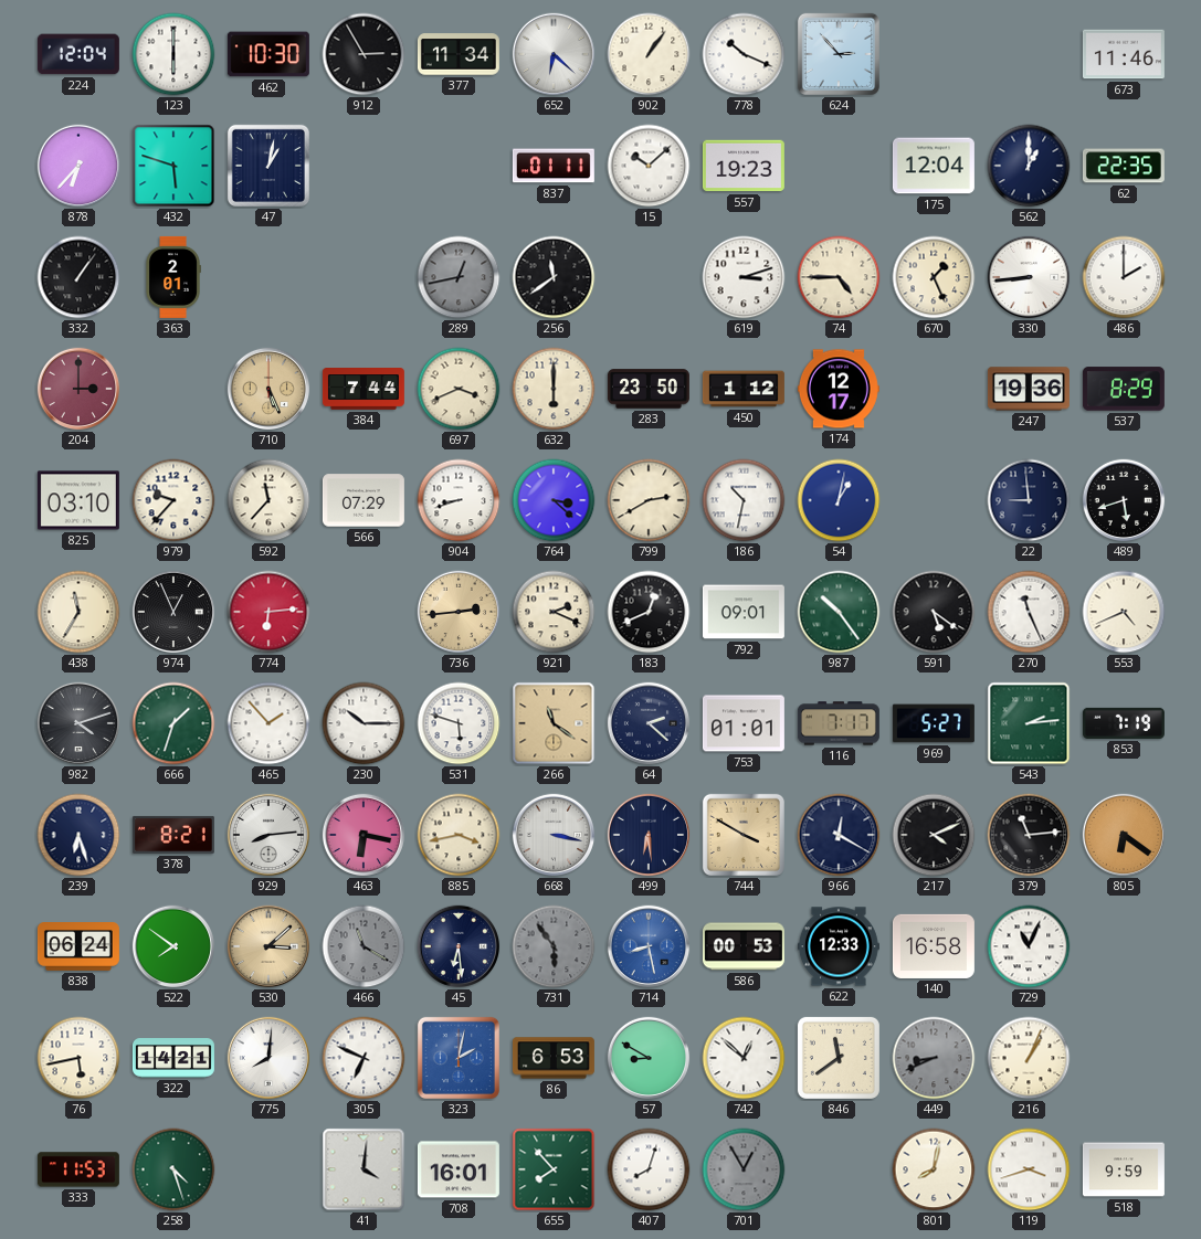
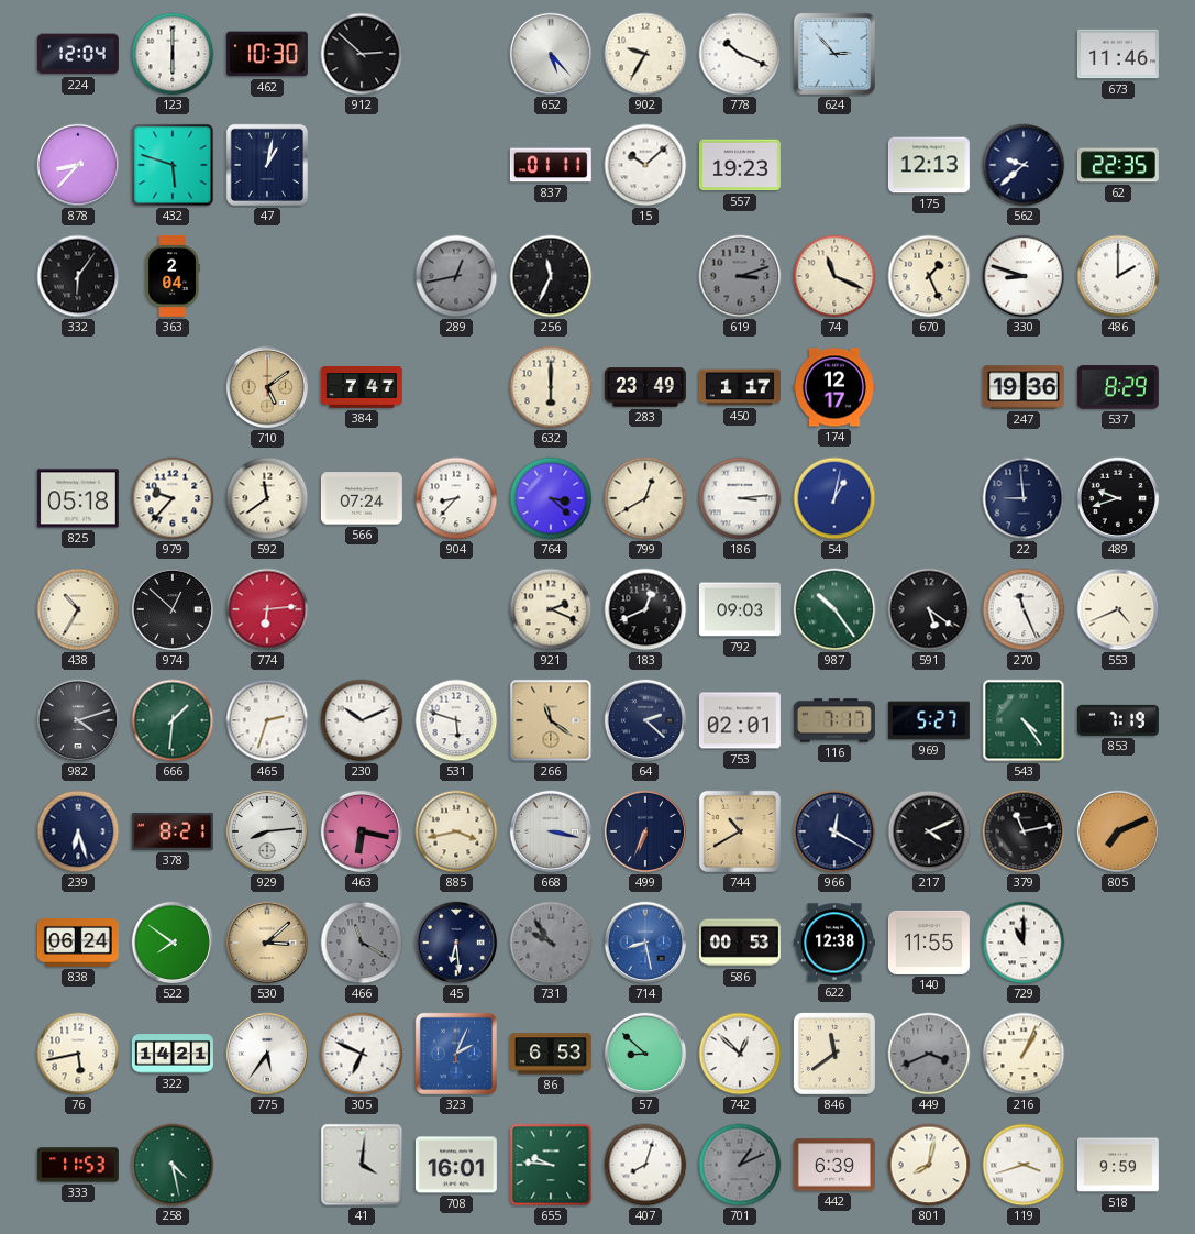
912: 2:55 -> 2:52
377: 11:34 -> none
652: 6:22 -> 5:23
902: 1:06 -> 9:35
878: 6:37 -> 8:37
175: 12:04 -> 12:13
562: 1:00 -> 9:38
332: 1:06 -> 6:06
363: 2:01 -> 2:04
256: 11:39 -> 11:34
619 dial: white -> grey
74: 4:45 -> 11:19
330: 8:44 -> 8:48
204: 3:00 -> none
710: 5:26 -> 5:09
384: 7:44 -> 7:47
697: 3:41 -> none
283: 23:50 -> 23:49
450: 1:12 -> 1:17
825: 03:10 -> 05:18
592: 11:37 -> 11:39
566: 07:29 -> 07:24
904: 8:42 -> 8:37
799: 2:40 -> 12:40
186: 10:32 -> 3:14
489: 5:42 -> 9:42
438: 11:35 -> 10:35
974: 12:56 -> 12:52
736: 2:44 -> none
792: 09:01 -> 09:03
666: 1:33 -> 1:31
465: 1:53 -> 2:33
230: 10:15 -> 10:11
753: 01:01 -> 02:01
543: 2:14 -> 4:24
499: 6:29 -> 6:34
744: 3:50 -> 10:40
379: 11:14 -> 11:13
805: 6:21 -> 7:11
731: 5:54 -> 9:54
622: 12:33 -> 12:38
140: 16:58 -> 11:55
729: 11:04 -> 11:00
775: 8:01 -> 5:36
323: 2:02 -> 2:04
57: 8:50 -> 8:52
449: 8:41 -> 3:41
258: 4:27 -> 4:28
655: 7:53 -> 9:46
701: 12:55 -> 1:11
442: none -> 6:39
